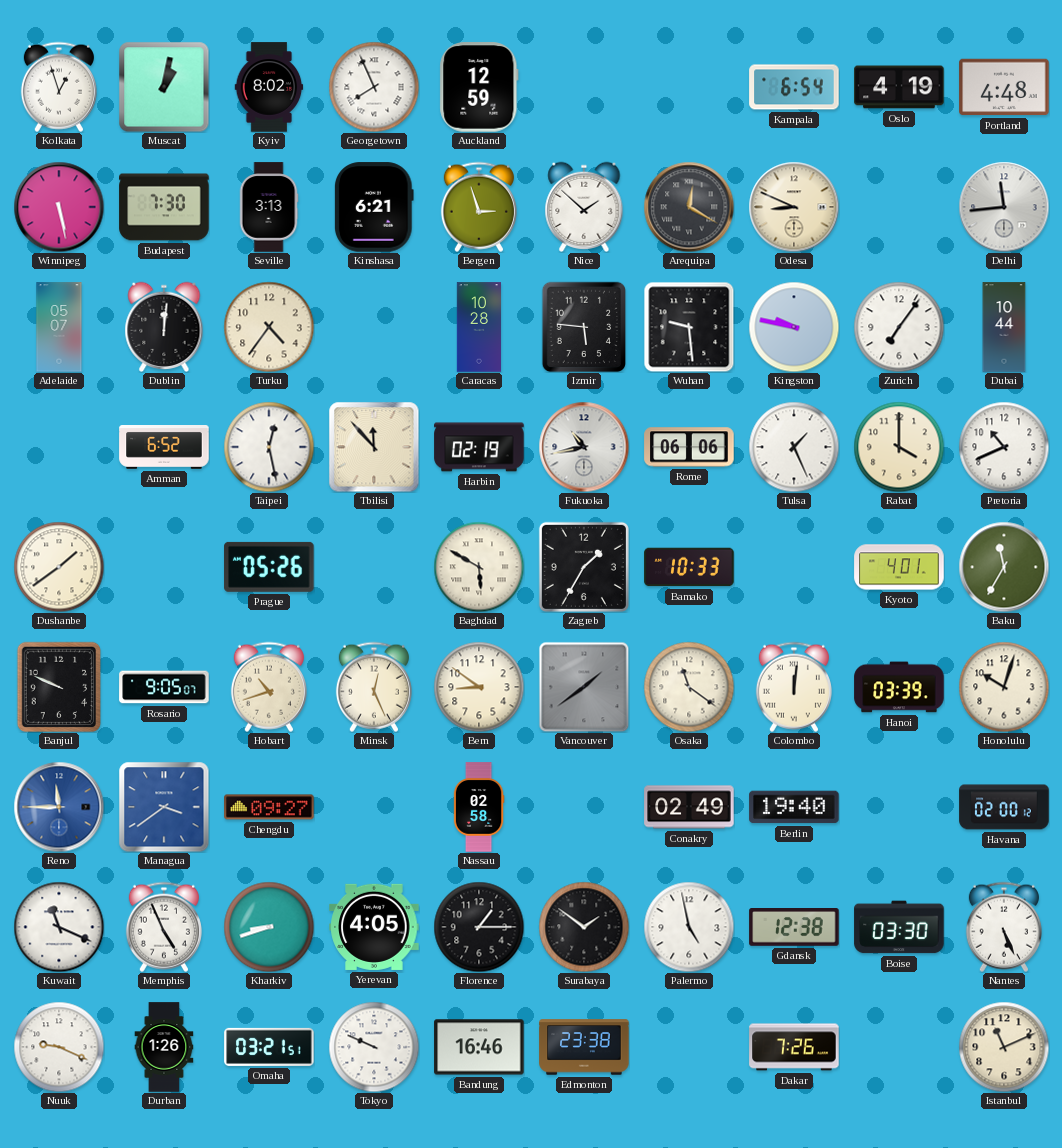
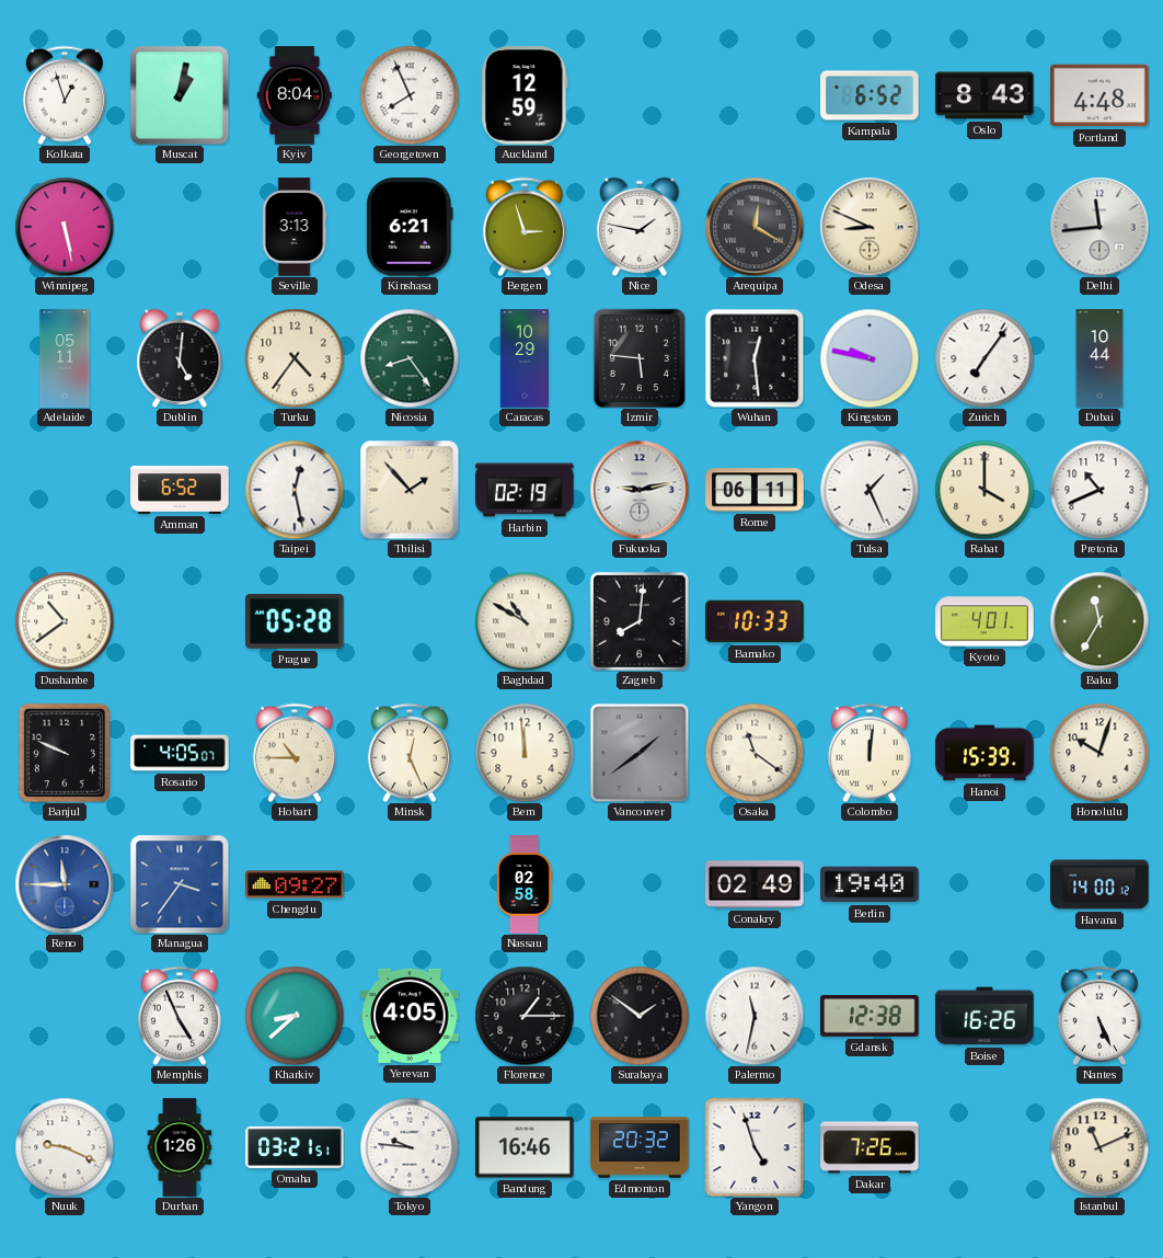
Kyiv: 8:02 -> 8:04
Kampala: 6:54 -> 6:52
Oslo: 4:19 -> 8:43
Budapest: 7:30 -> none
Nice: 1:52 -> 1:47
Adelaide: 05:07 -> 05:11
Dublin: 12:01 -> 5:01
Nicosia: none -> 8:24
Caracas: 10:28 -> 10:29
Wuhan: 9:29 -> 12:29
Tbilisi: 11:53 -> 1:53
Fukuoka: 10:43 -> 9:13
Rome: 06:06 -> 06:11
Dushanbe: 1:39 -> 10:39
Prague: 05:26 -> 05:28
Baghdad: 5:50 -> 10:50
Zagreb: 1:35 -> 8:01
Rosario: 9:05 -> 4:05
Hobart: 10:42 -> 10:45
Bern: 8:51 -> 11:59
Hanoi: 03:39 -> 15:39
Managua: 3:39 -> 3:36
Havana: 02:00 -> 14:00
Kuwait: 11:19 -> none
Kharkiv: 8:42 -> 8:38
Palermo: 4:58 -> 11:32
Boise: 03:30 -> 16:26
Tokyo: 9:49 -> 9:46
Edmonton: 23:38 -> 20:32
Yangon: none -> 4:57
